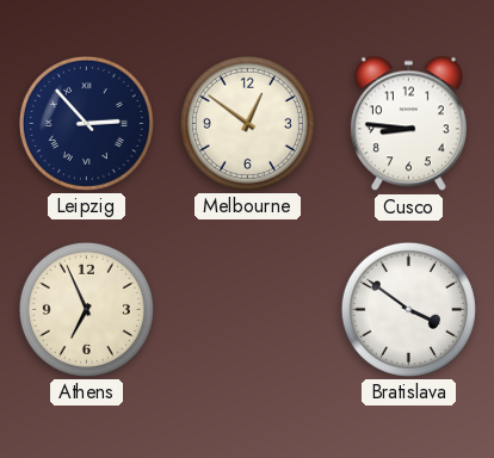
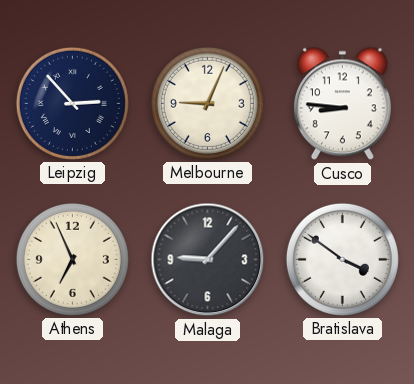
Melbourne: 12:51 -> 9:04
Malaga: none -> 9:07
